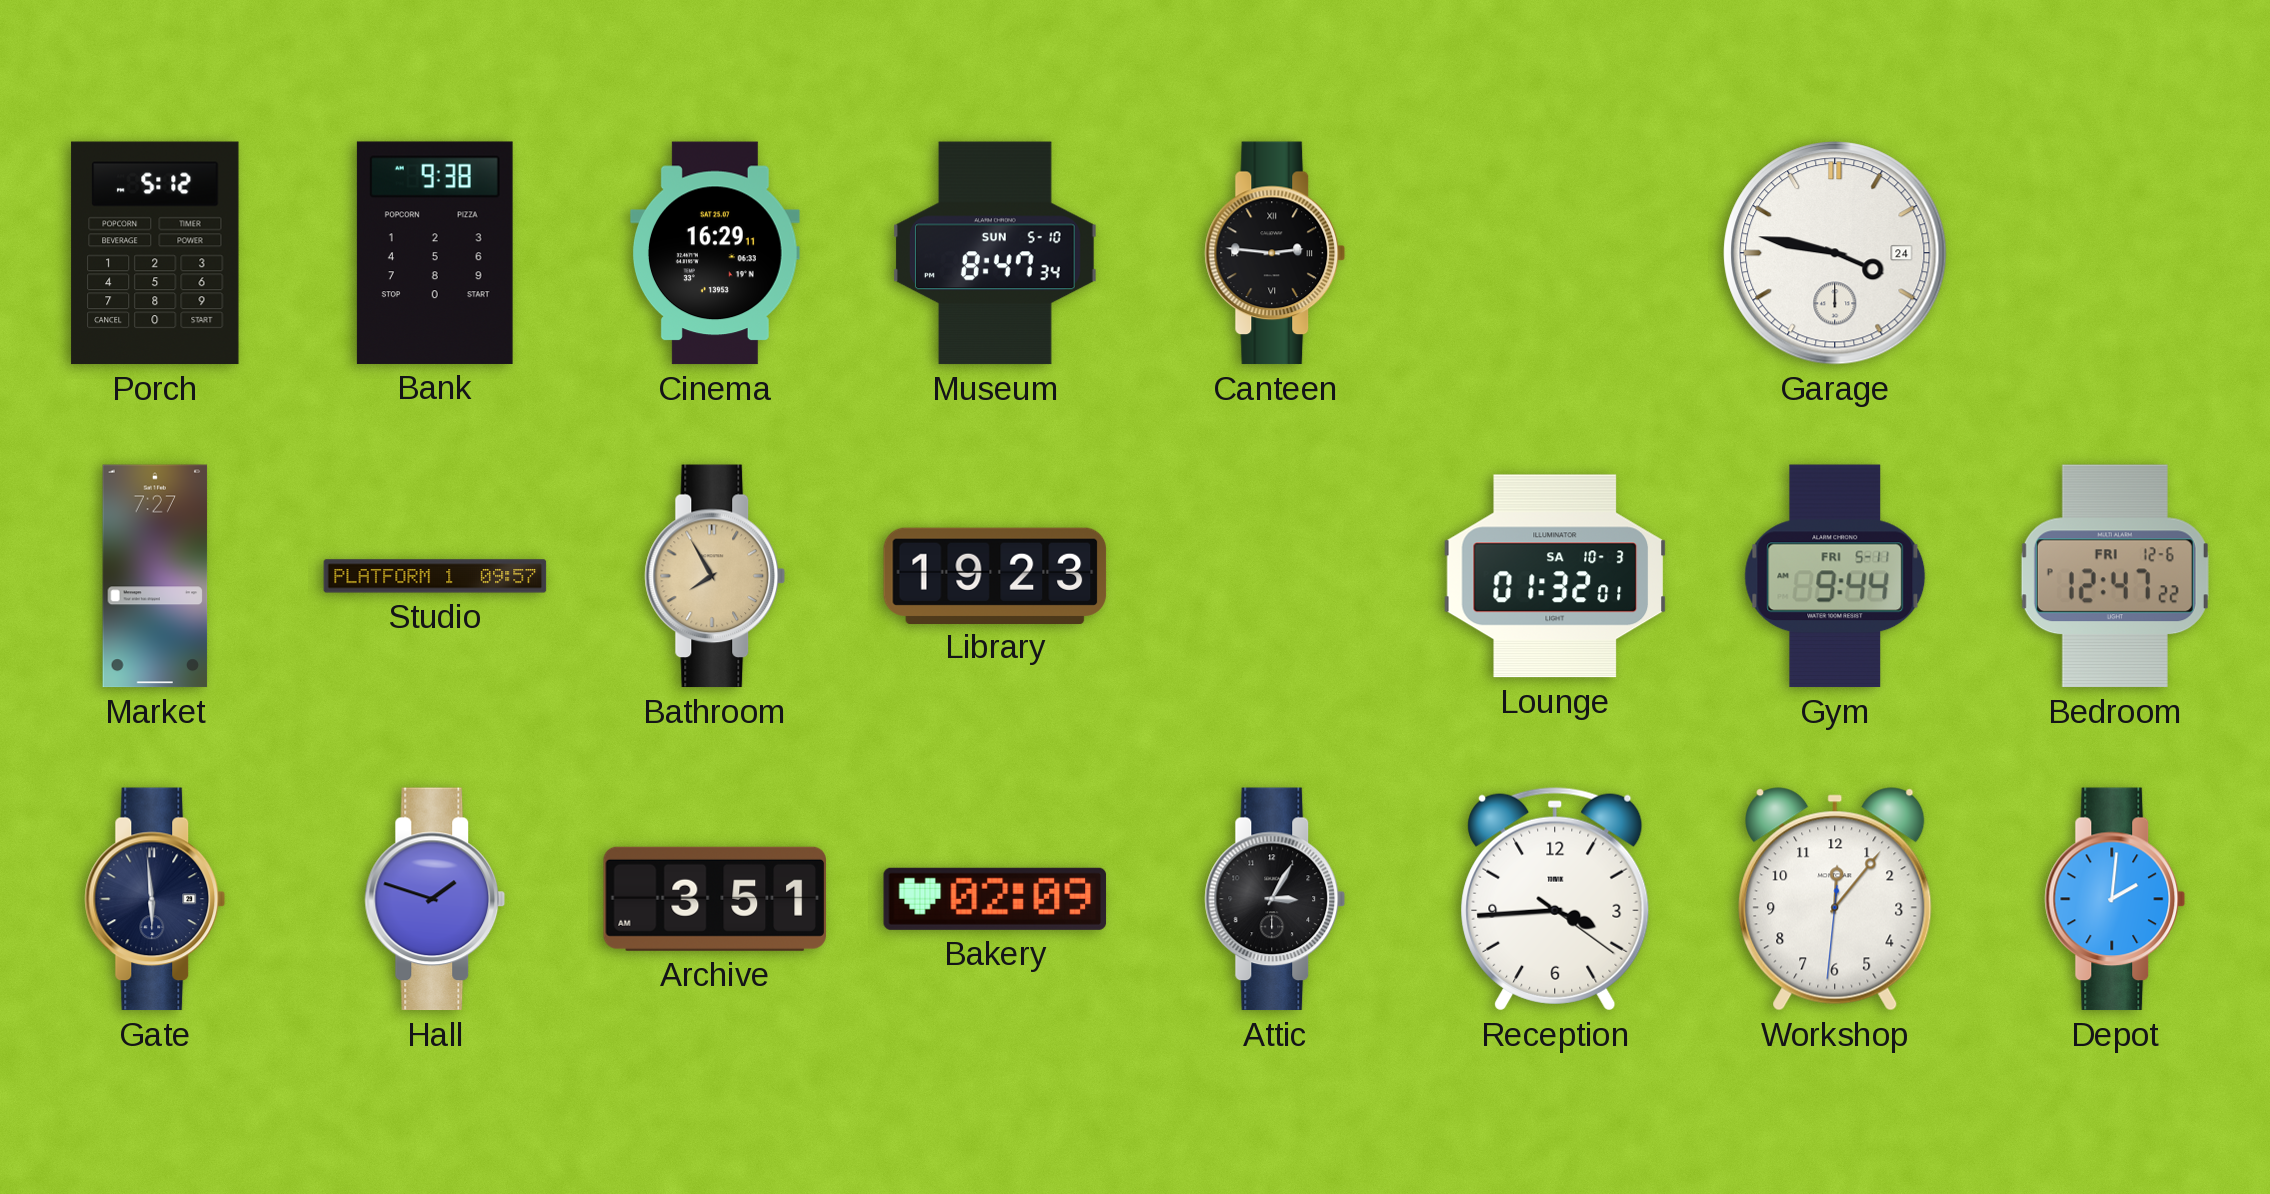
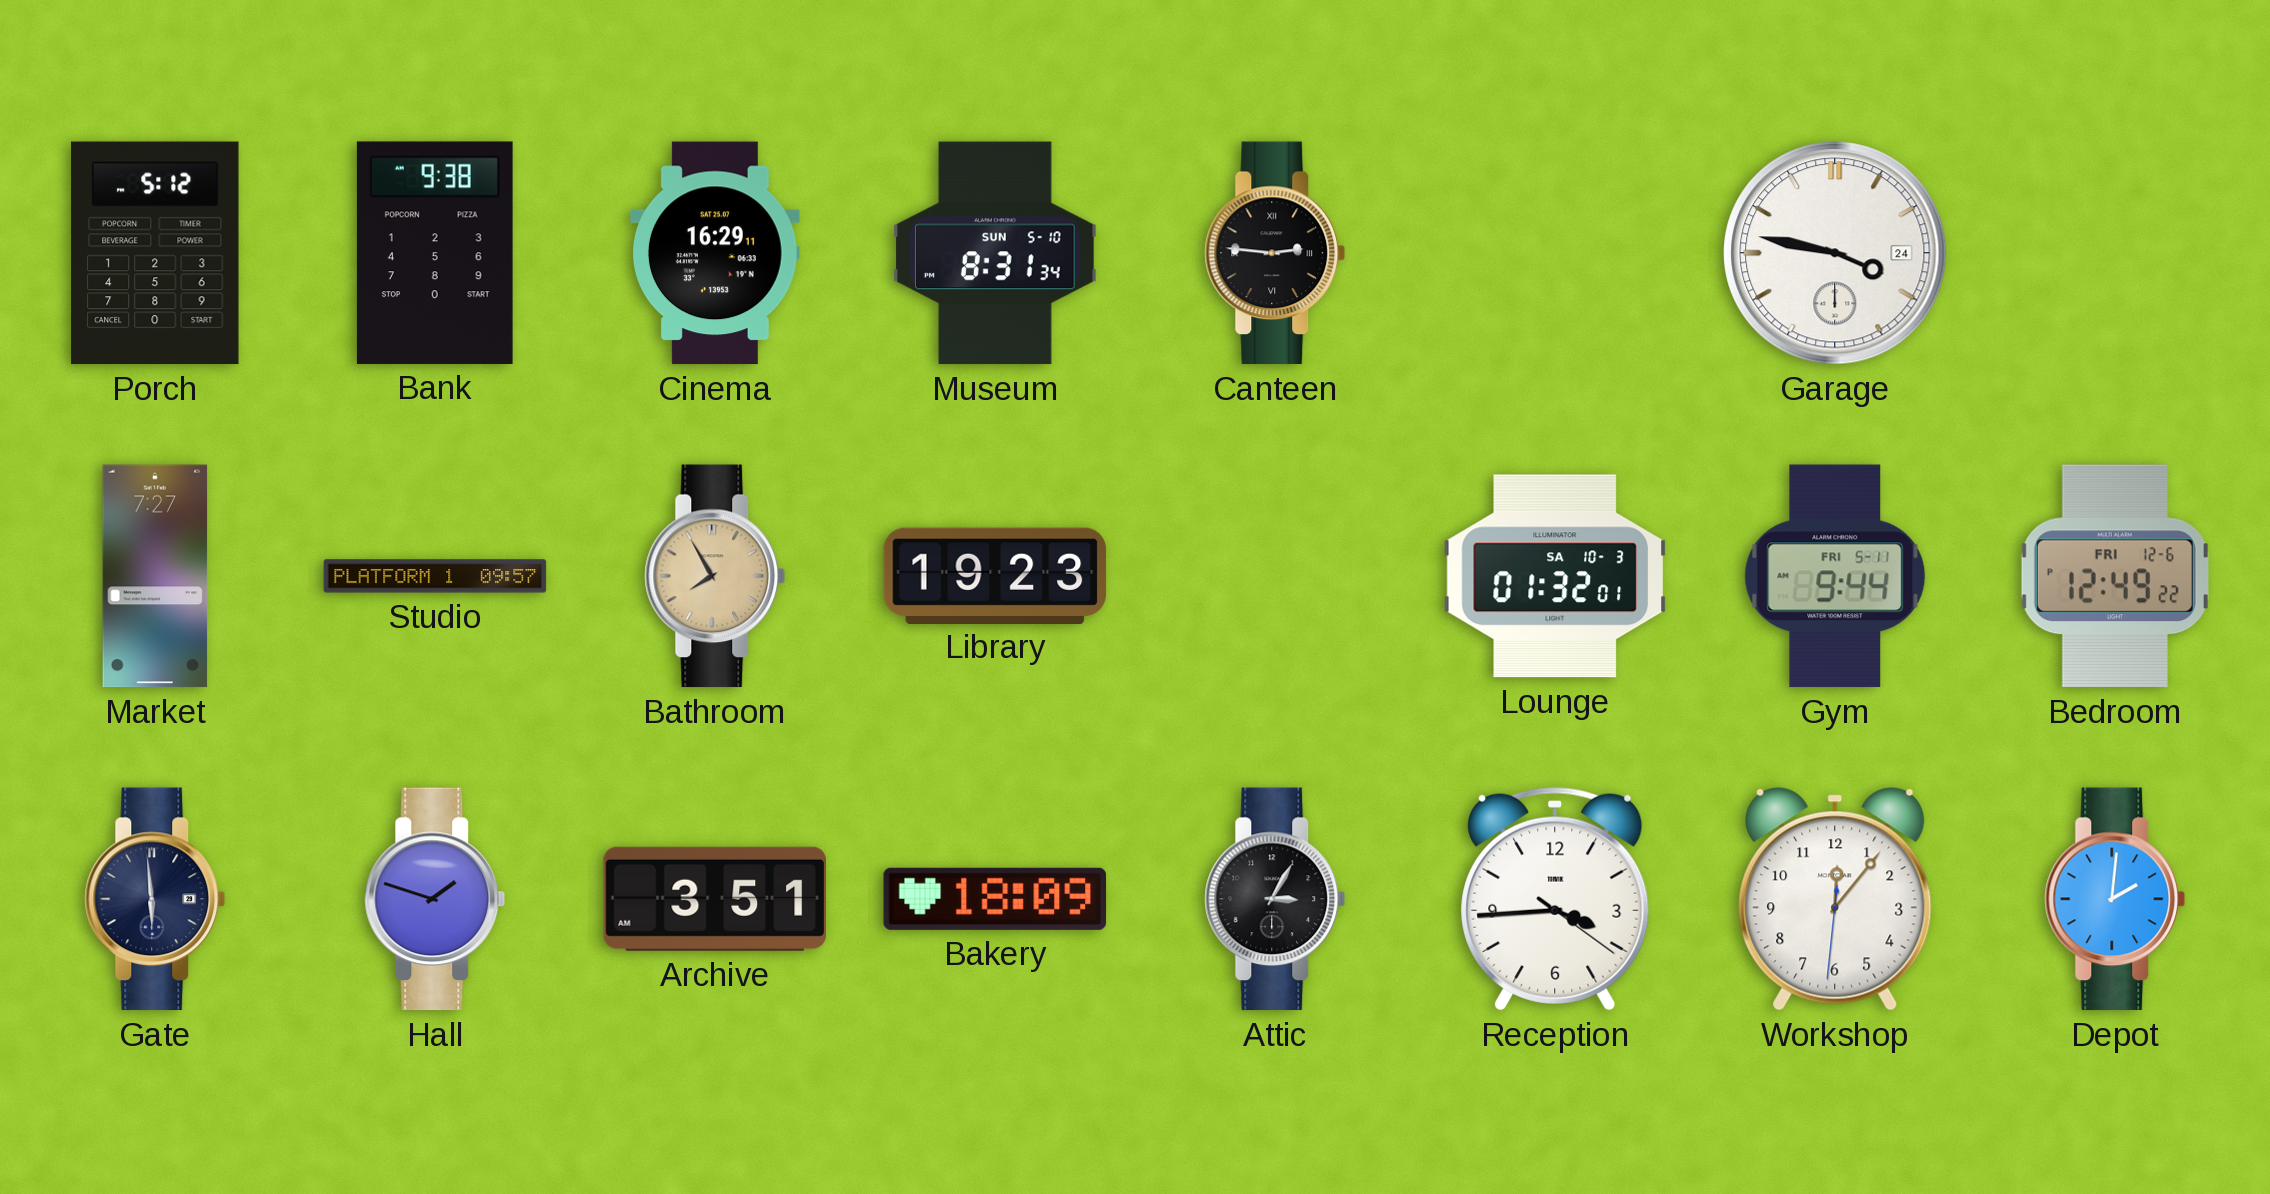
Museum: 8:47 -> 8:31
Bedroom: 12:47 -> 12:49
Bakery: 02:09 -> 18:09
